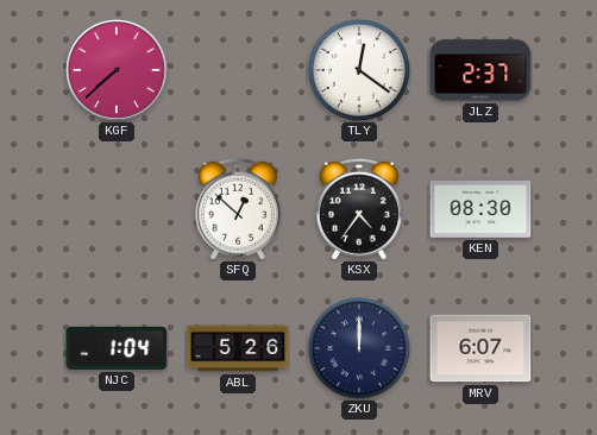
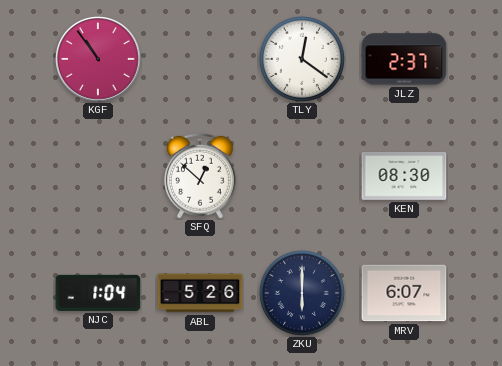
KGF: 7:38 -> 10:54
KSX: 4:36 -> none
ZKU: 12:00 -> 6:00
